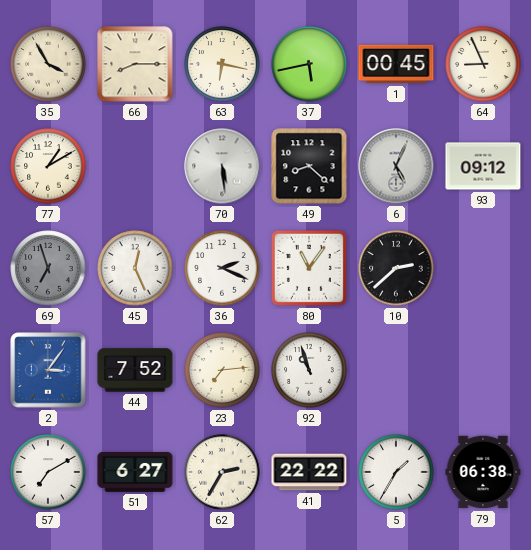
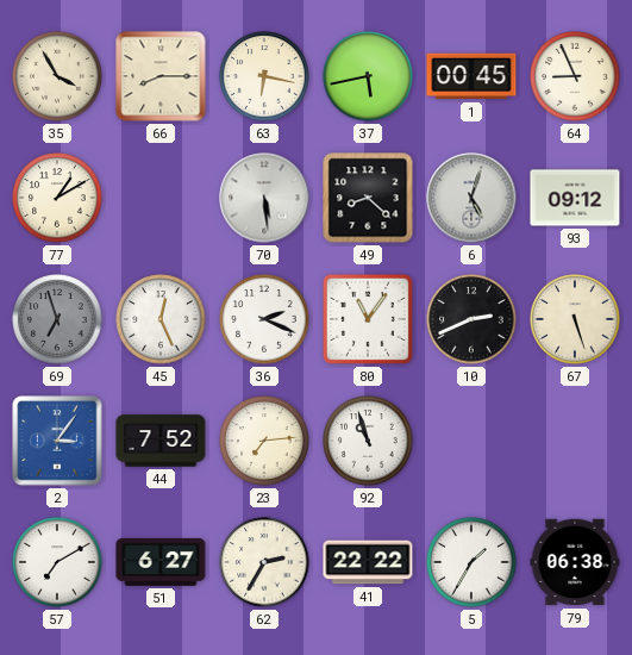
6: 5:04 -> 5:03
10: 2:38 -> 2:41
67: none -> 5:27
